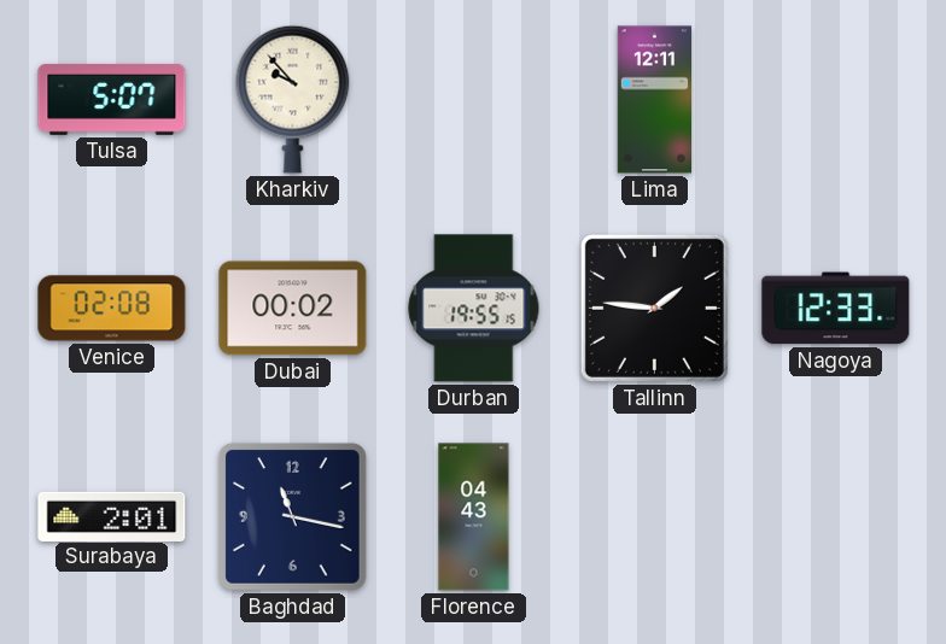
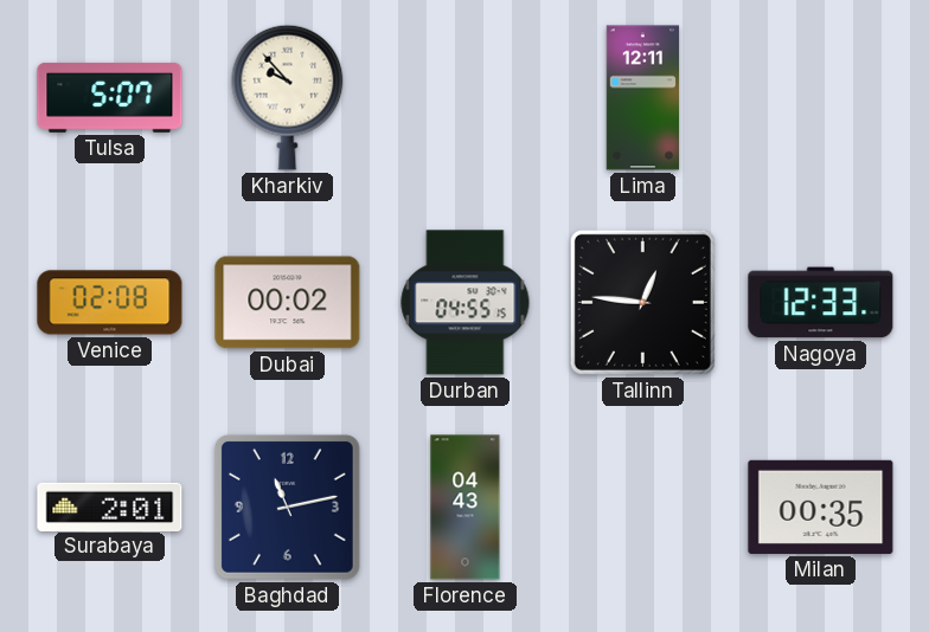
Durban: 19:55 -> 04:55
Tallinn: 1:46 -> 12:46
Baghdad: 11:17 -> 11:13
Milan: none -> 00:35
